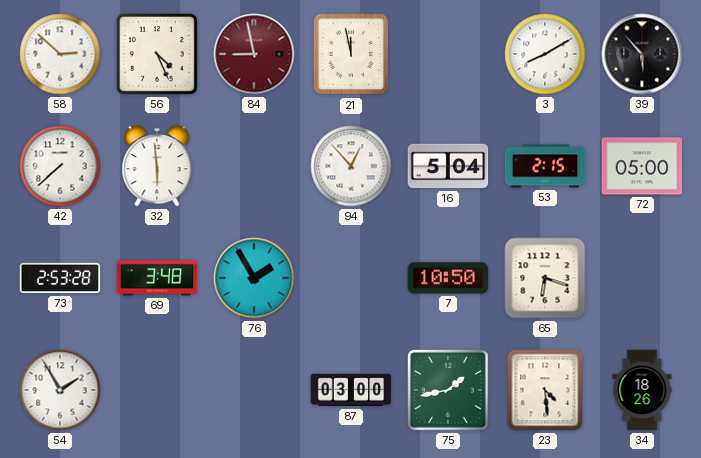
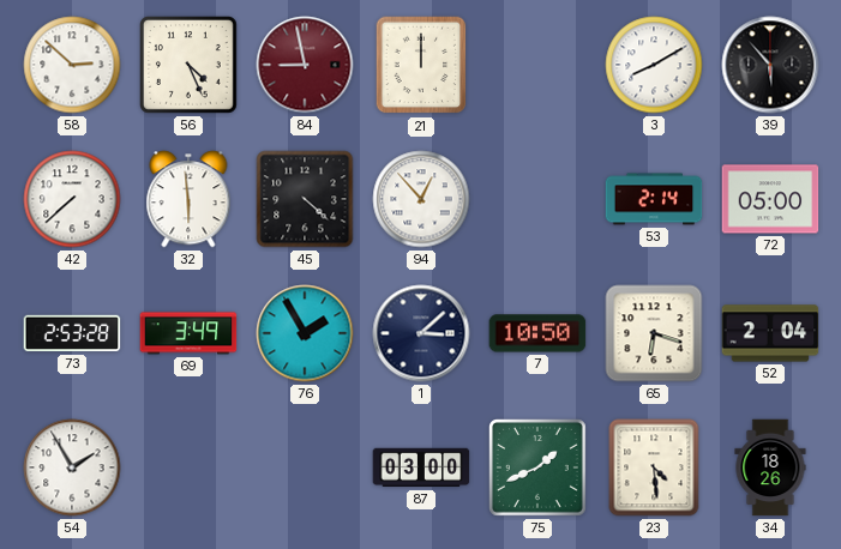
21: 11:58 -> 12:00
45: none -> 4:22
16: 5:04 -> none
53: 2:15 -> 2:14
69: 3:48 -> 3:49
1: none -> 3:08
52: none -> 2:04
75: 1:43 -> 1:41
